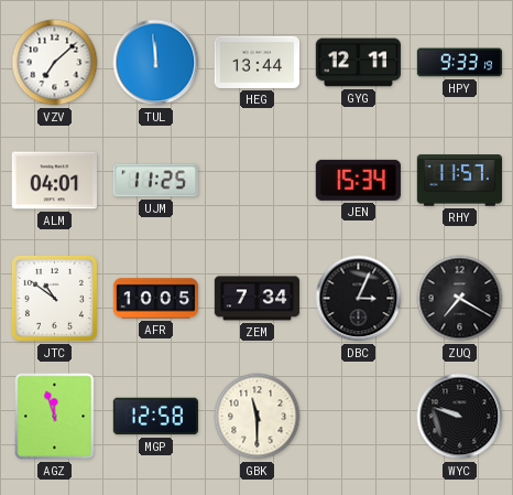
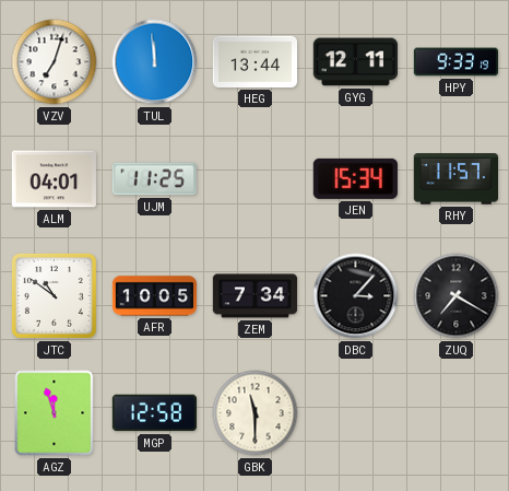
VZV: 7:08 -> 7:03
DBC: 3:04 -> 3:07
WYC: 9:48 -> none
